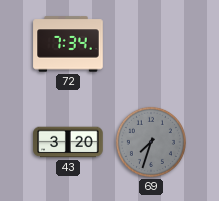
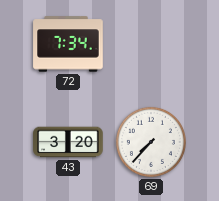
69: 7:33 -> 7:37
69 dial: grey -> white
